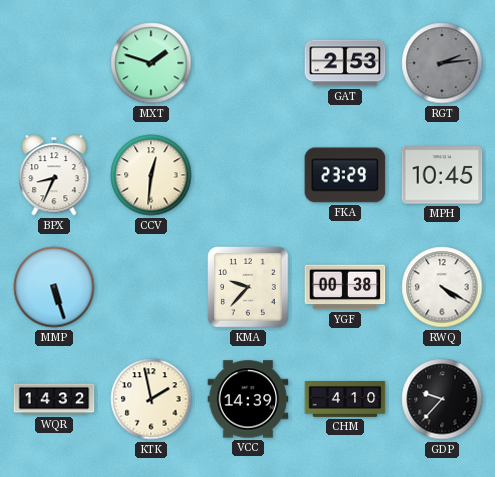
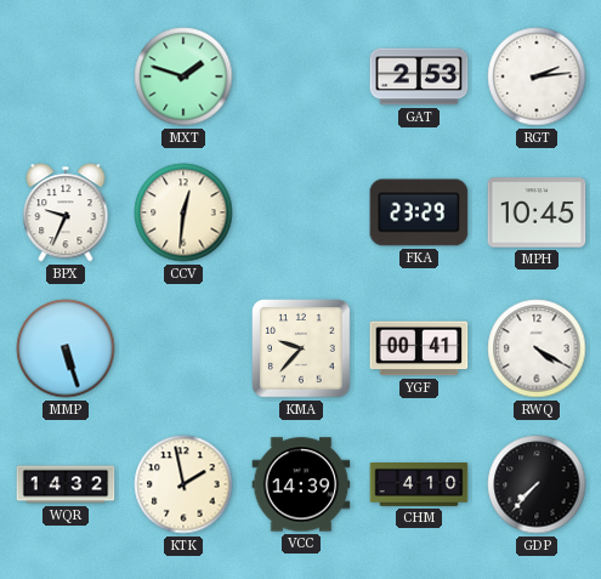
RGT dial: grey -> white
BPX: 8:34 -> 9:34
YGF: 00:38 -> 00:41
GDP: 9:37 -> 7:37
